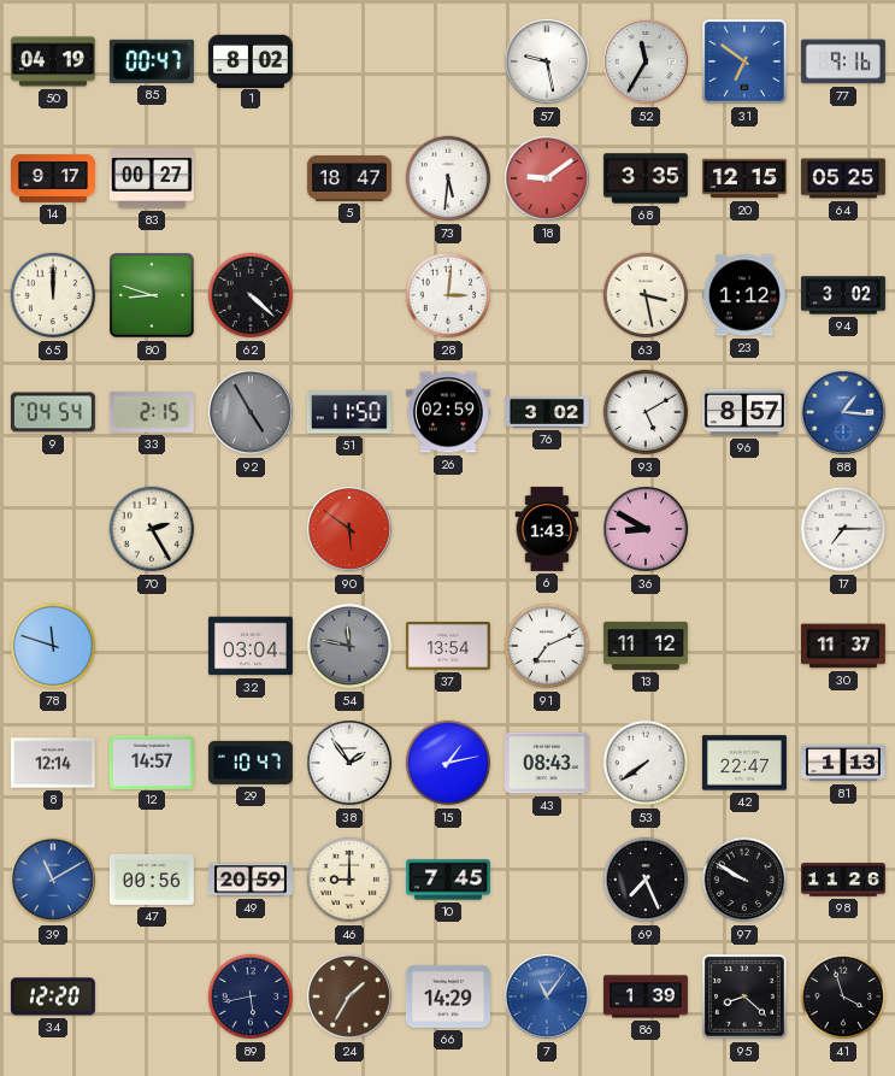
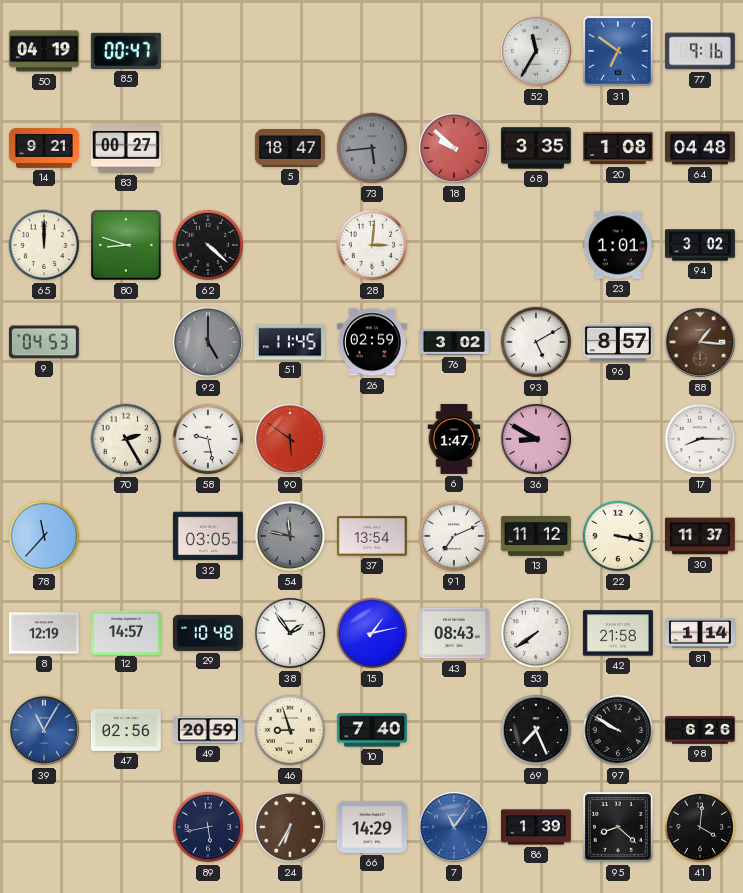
1: 8:02 -> none
57: 9:28 -> none
14: 9:17 -> 9:21
73: 5:31 -> 5:44
73 dial: white -> grey
18: 9:09 -> 9:52
20: 12:15 -> 1:08
64: 05:25 -> 04:48
63: 3:28 -> none
23: 1:12 -> 1:01
9: 04:54 -> 04:53
33: 2:15 -> none
92: 4:55 -> 5:00
51: 11:50 -> 11:45
88 dial: blue -> brown
58: none -> 9:28
6: 1:43 -> 1:47
17: 7:15 -> 8:15
78: 11:48 -> 11:37
32: 03:04 -> 03:05
22: none -> 3:17
8: 12:14 -> 12:19
29: 10:47 -> 10:48
42: 22:47 -> 21:58
81: 1:13 -> 1:14
39: 11:10 -> 11:05
47: 00:56 -> 02:56
46: 9:00 -> 8:57
10: 7:45 -> 7:40
98: 11:26 -> 6:26
34: 12:20 -> none
24: 1:35 -> 6:35
41: 3:57 -> 4:01
